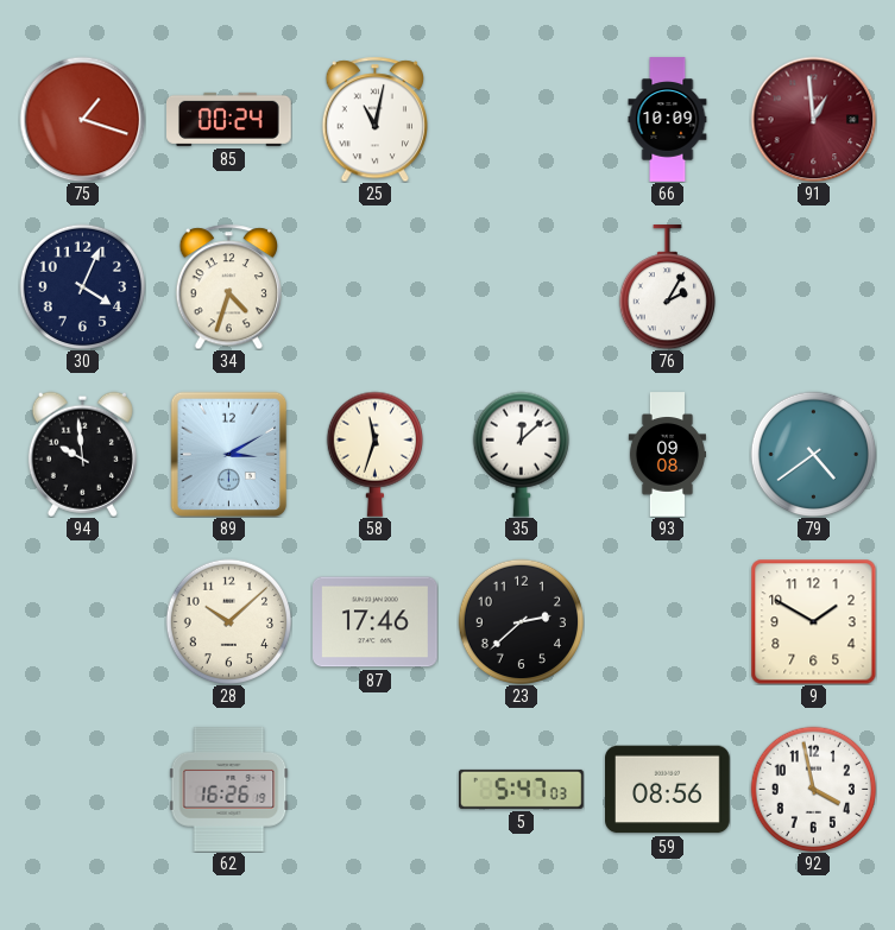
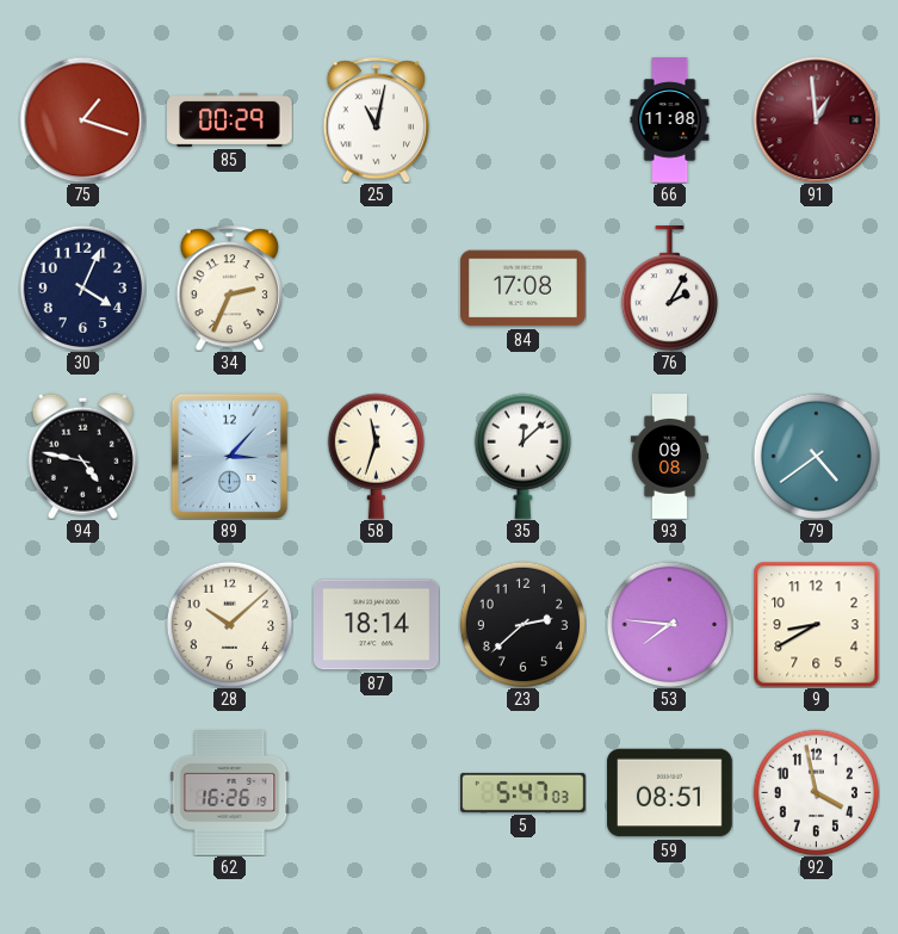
85: 00:24 -> 00:29
66: 10:09 -> 11:08
34: 4:33 -> 2:34
84: none -> 17:08
94: 9:59 -> 4:47
89: 3:10 -> 3:07
87: 17:46 -> 18:14
53: none -> 7:46
9: 1:50 -> 8:40
59: 08:56 -> 08:51
